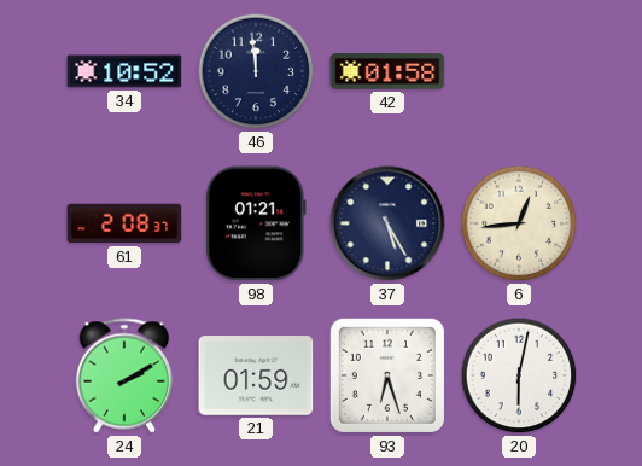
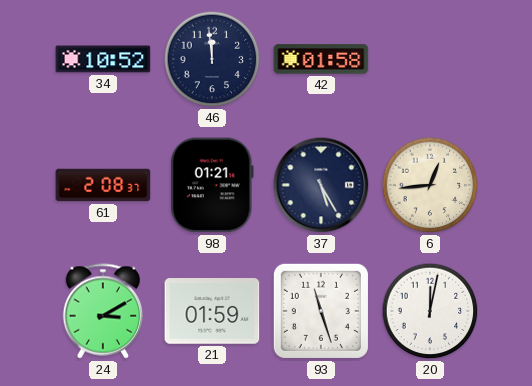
24: 2:10 -> 3:10
93: 6:27 -> 11:27
20: 6:02 -> 12:02
